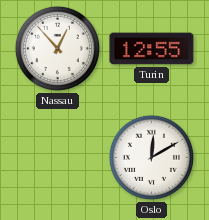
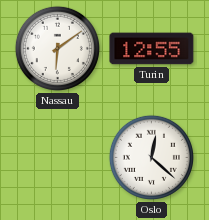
Nassau: 12:53 -> 6:09
Oslo: 12:10 -> 12:22
